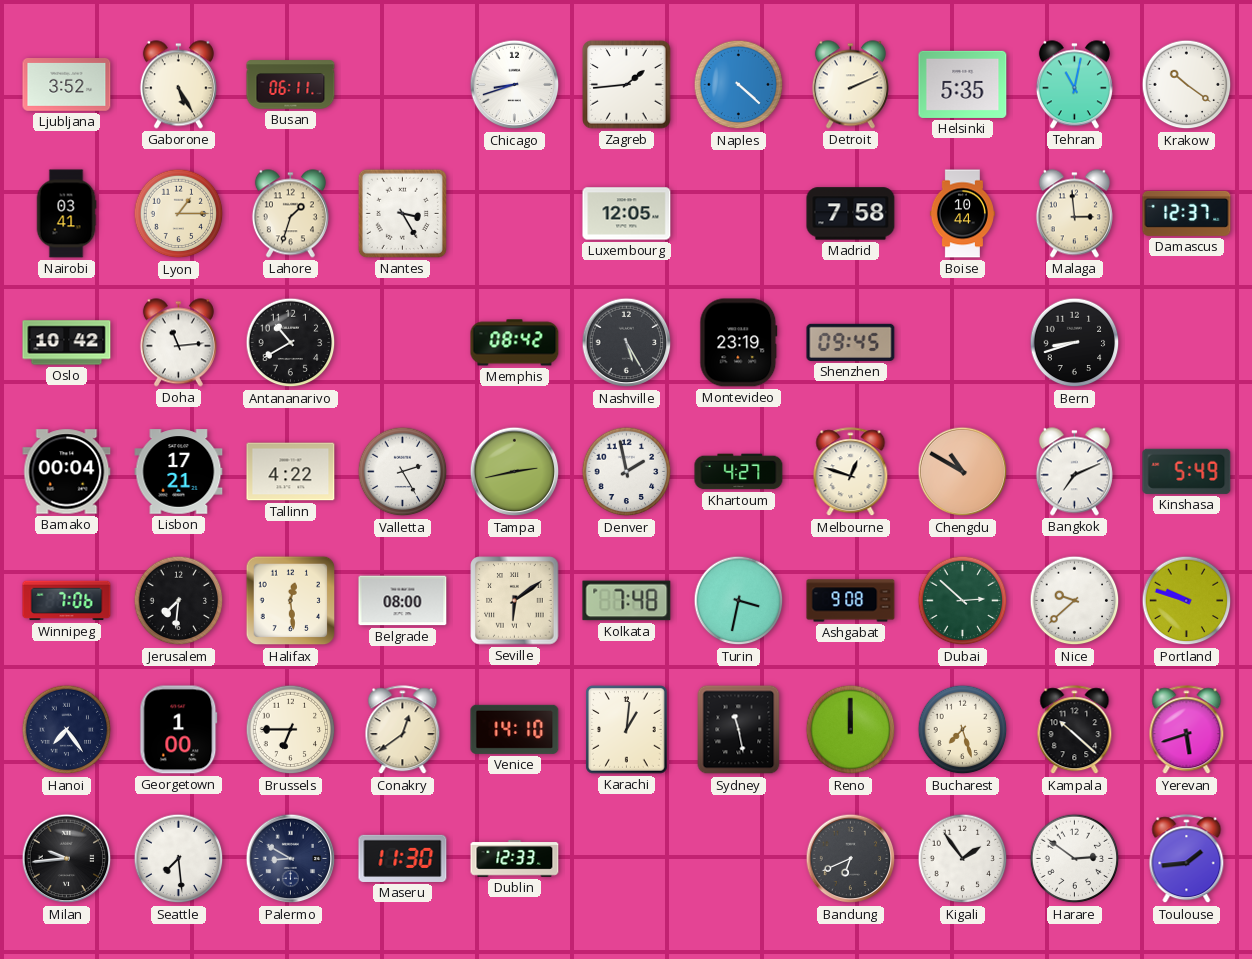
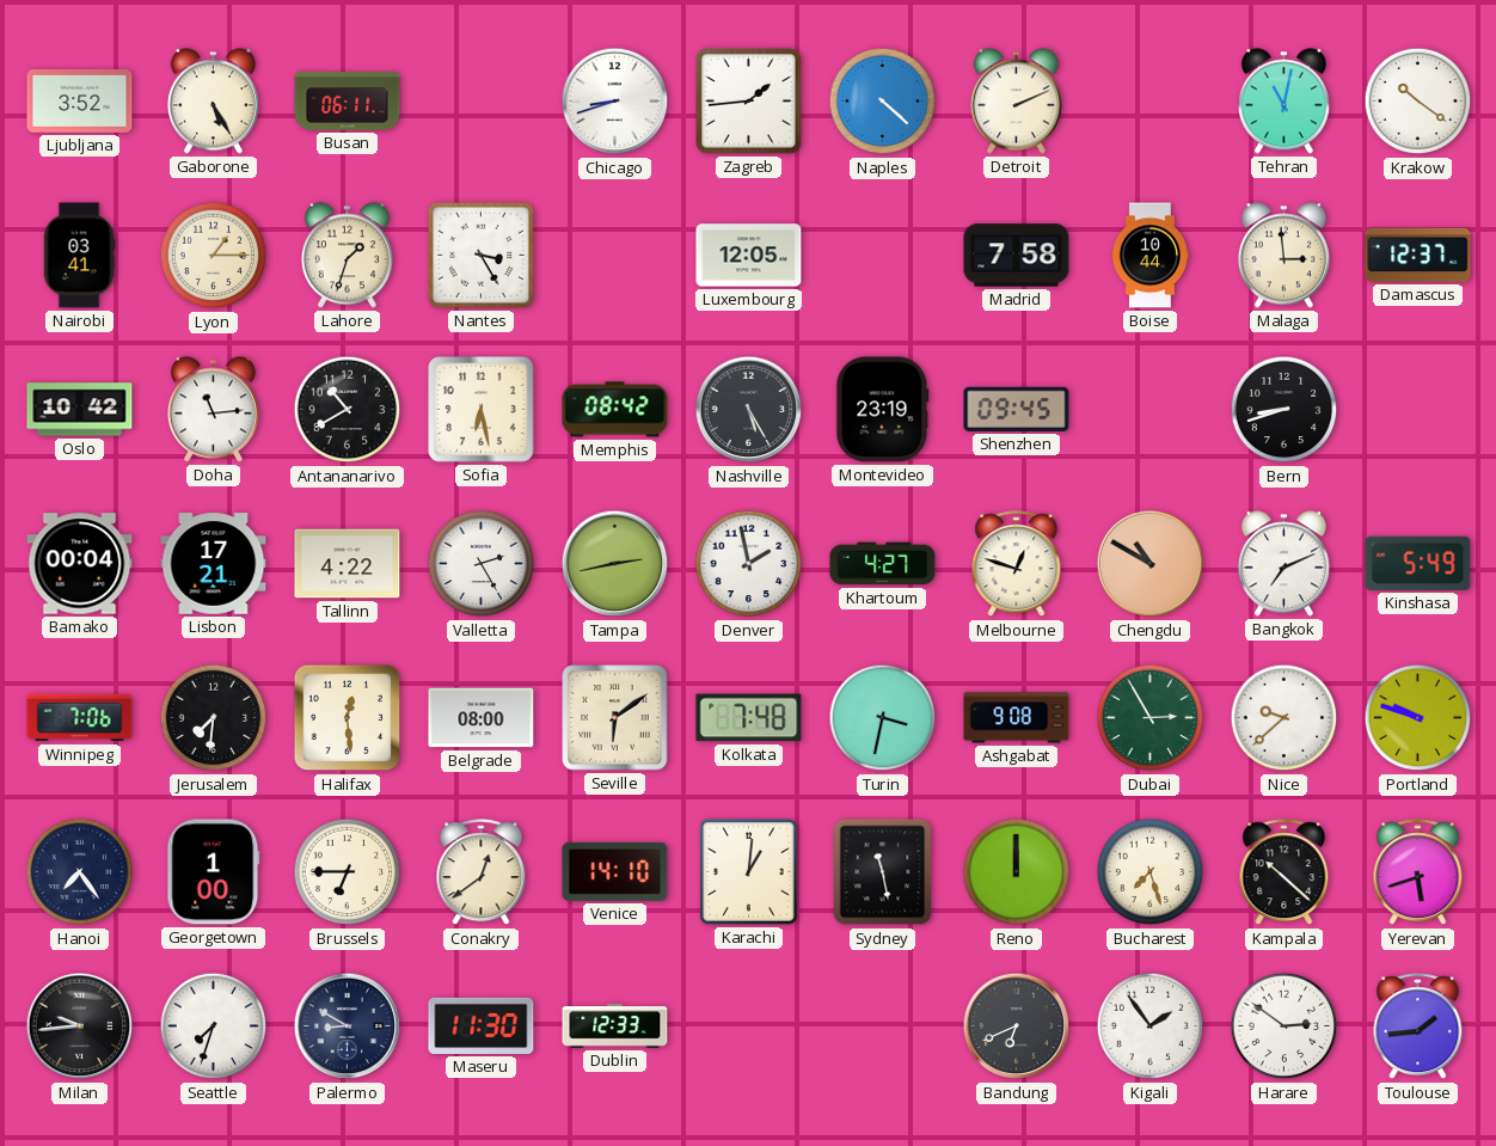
Helsinki: 5:35 -> none
Sofia: none -> 6:28
Dubai: 2:52 -> 2:55
Seattle: 7:29 -> 7:33
